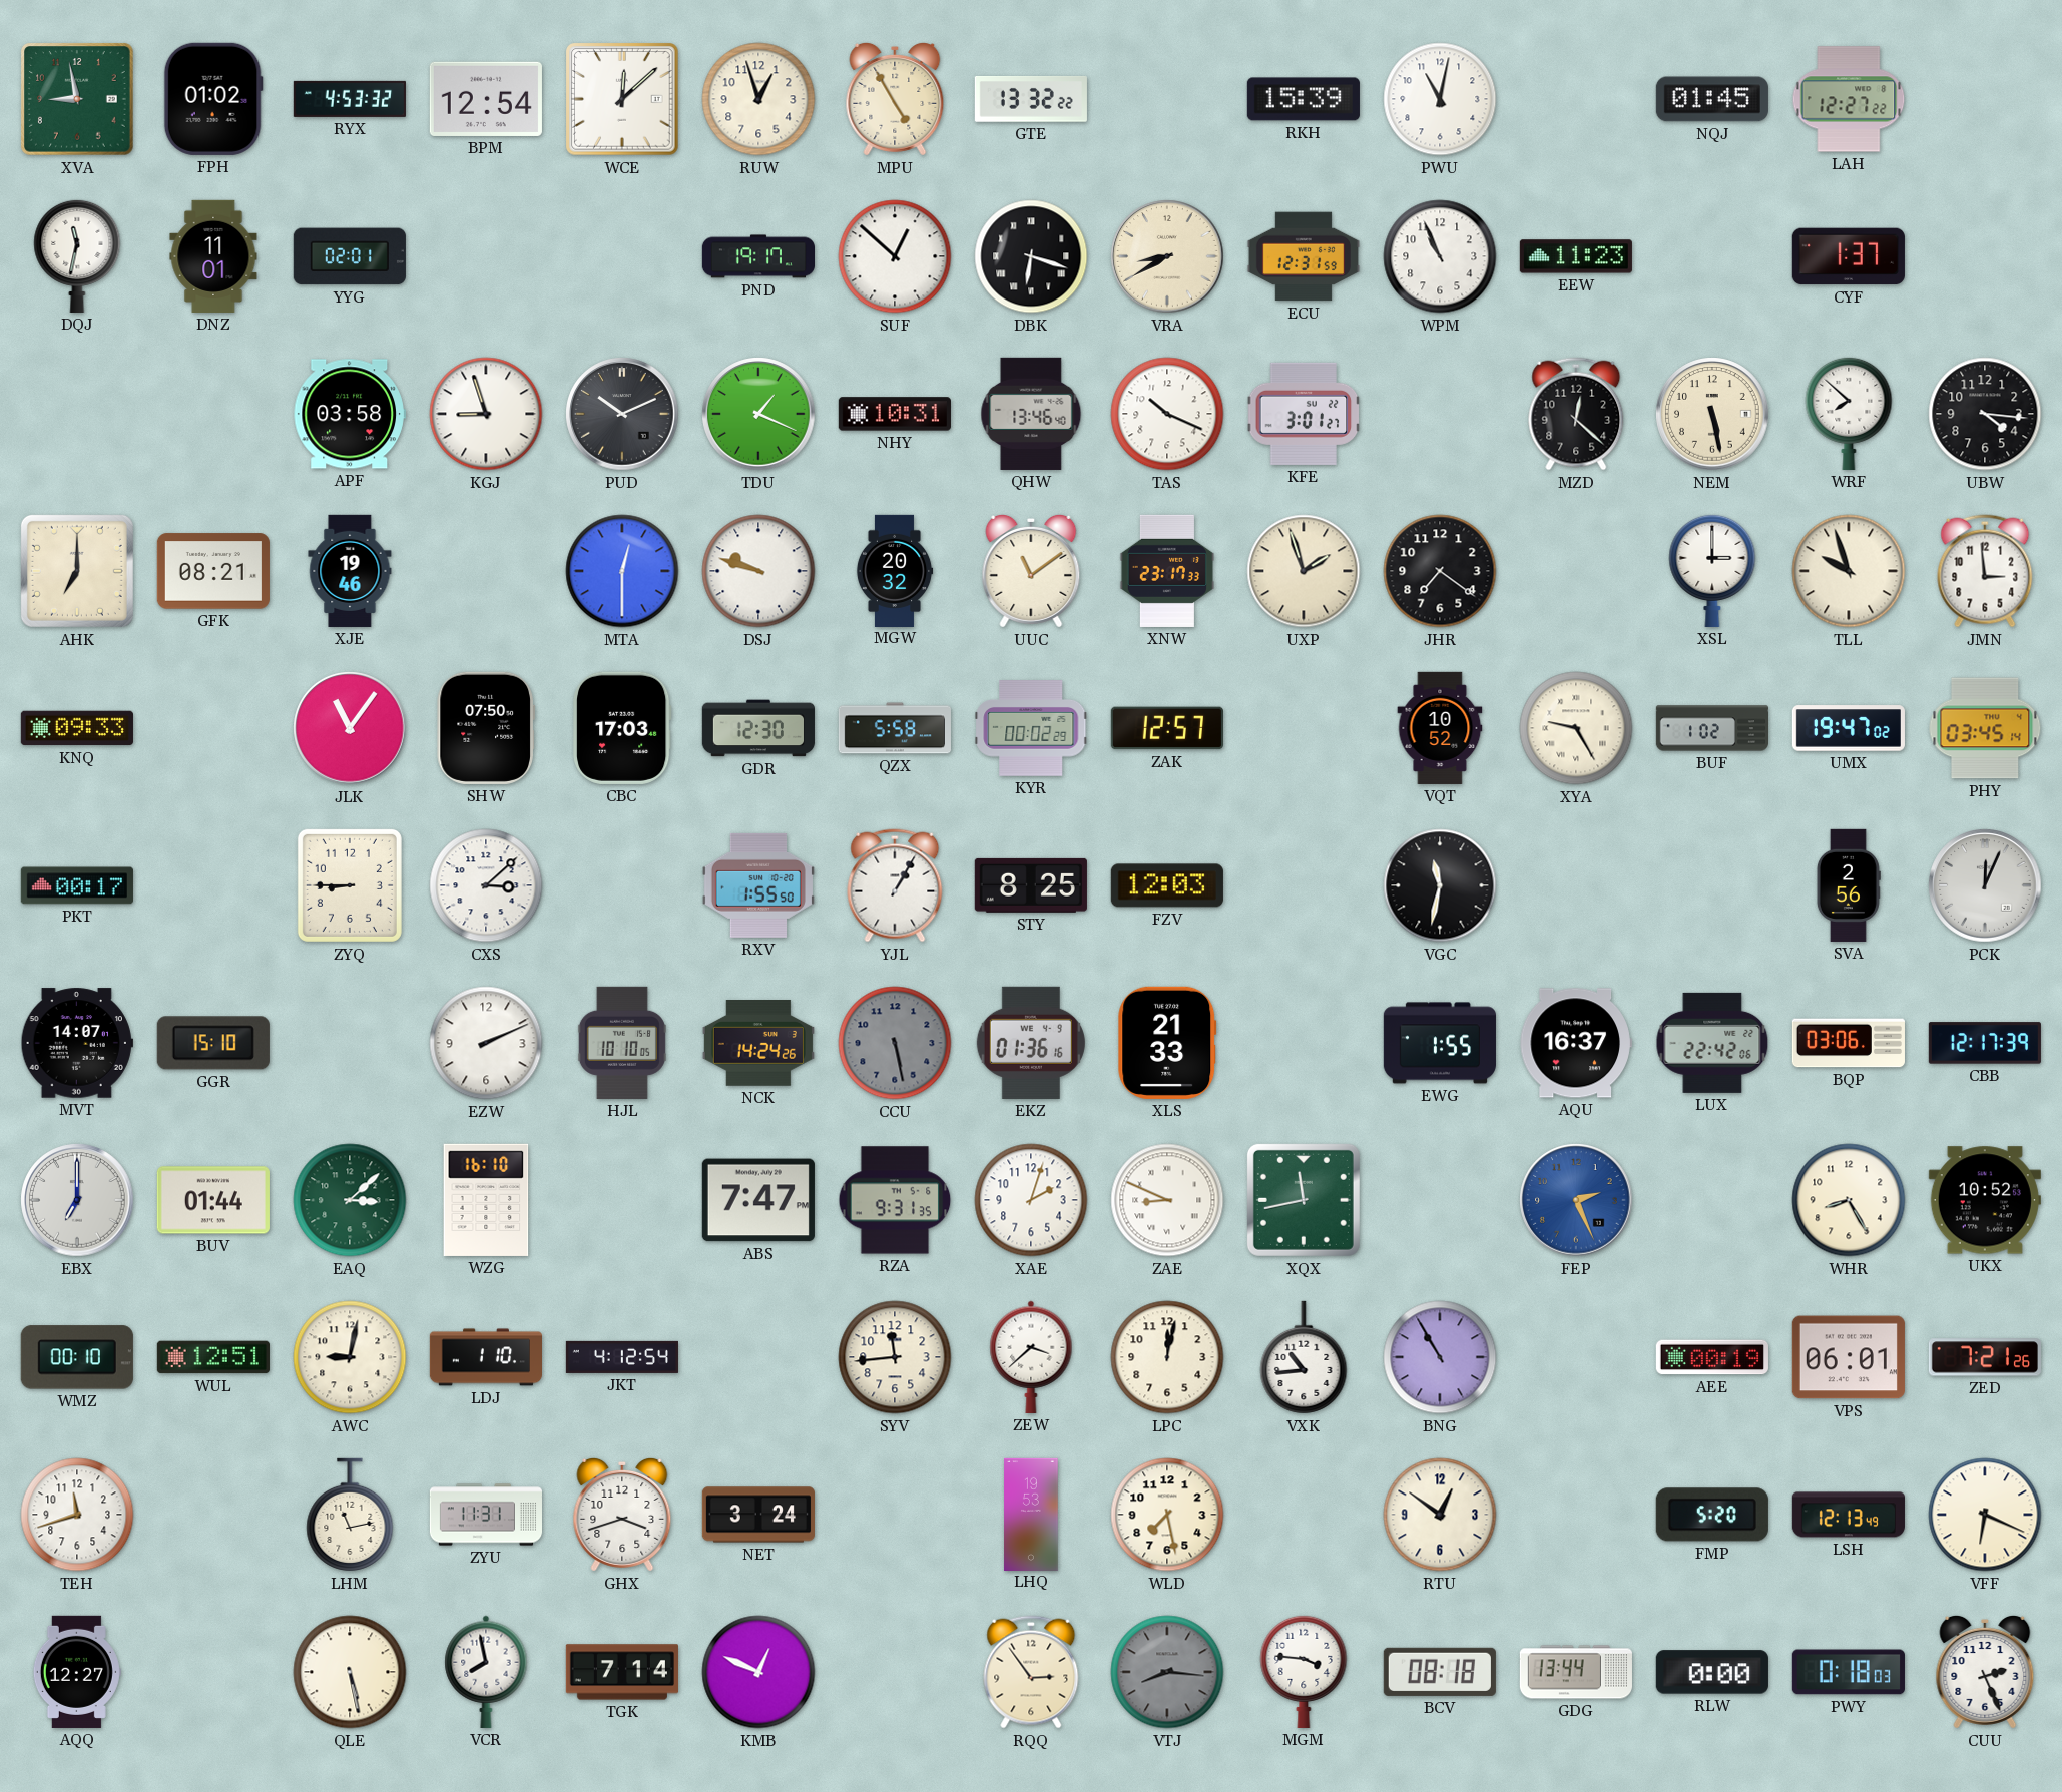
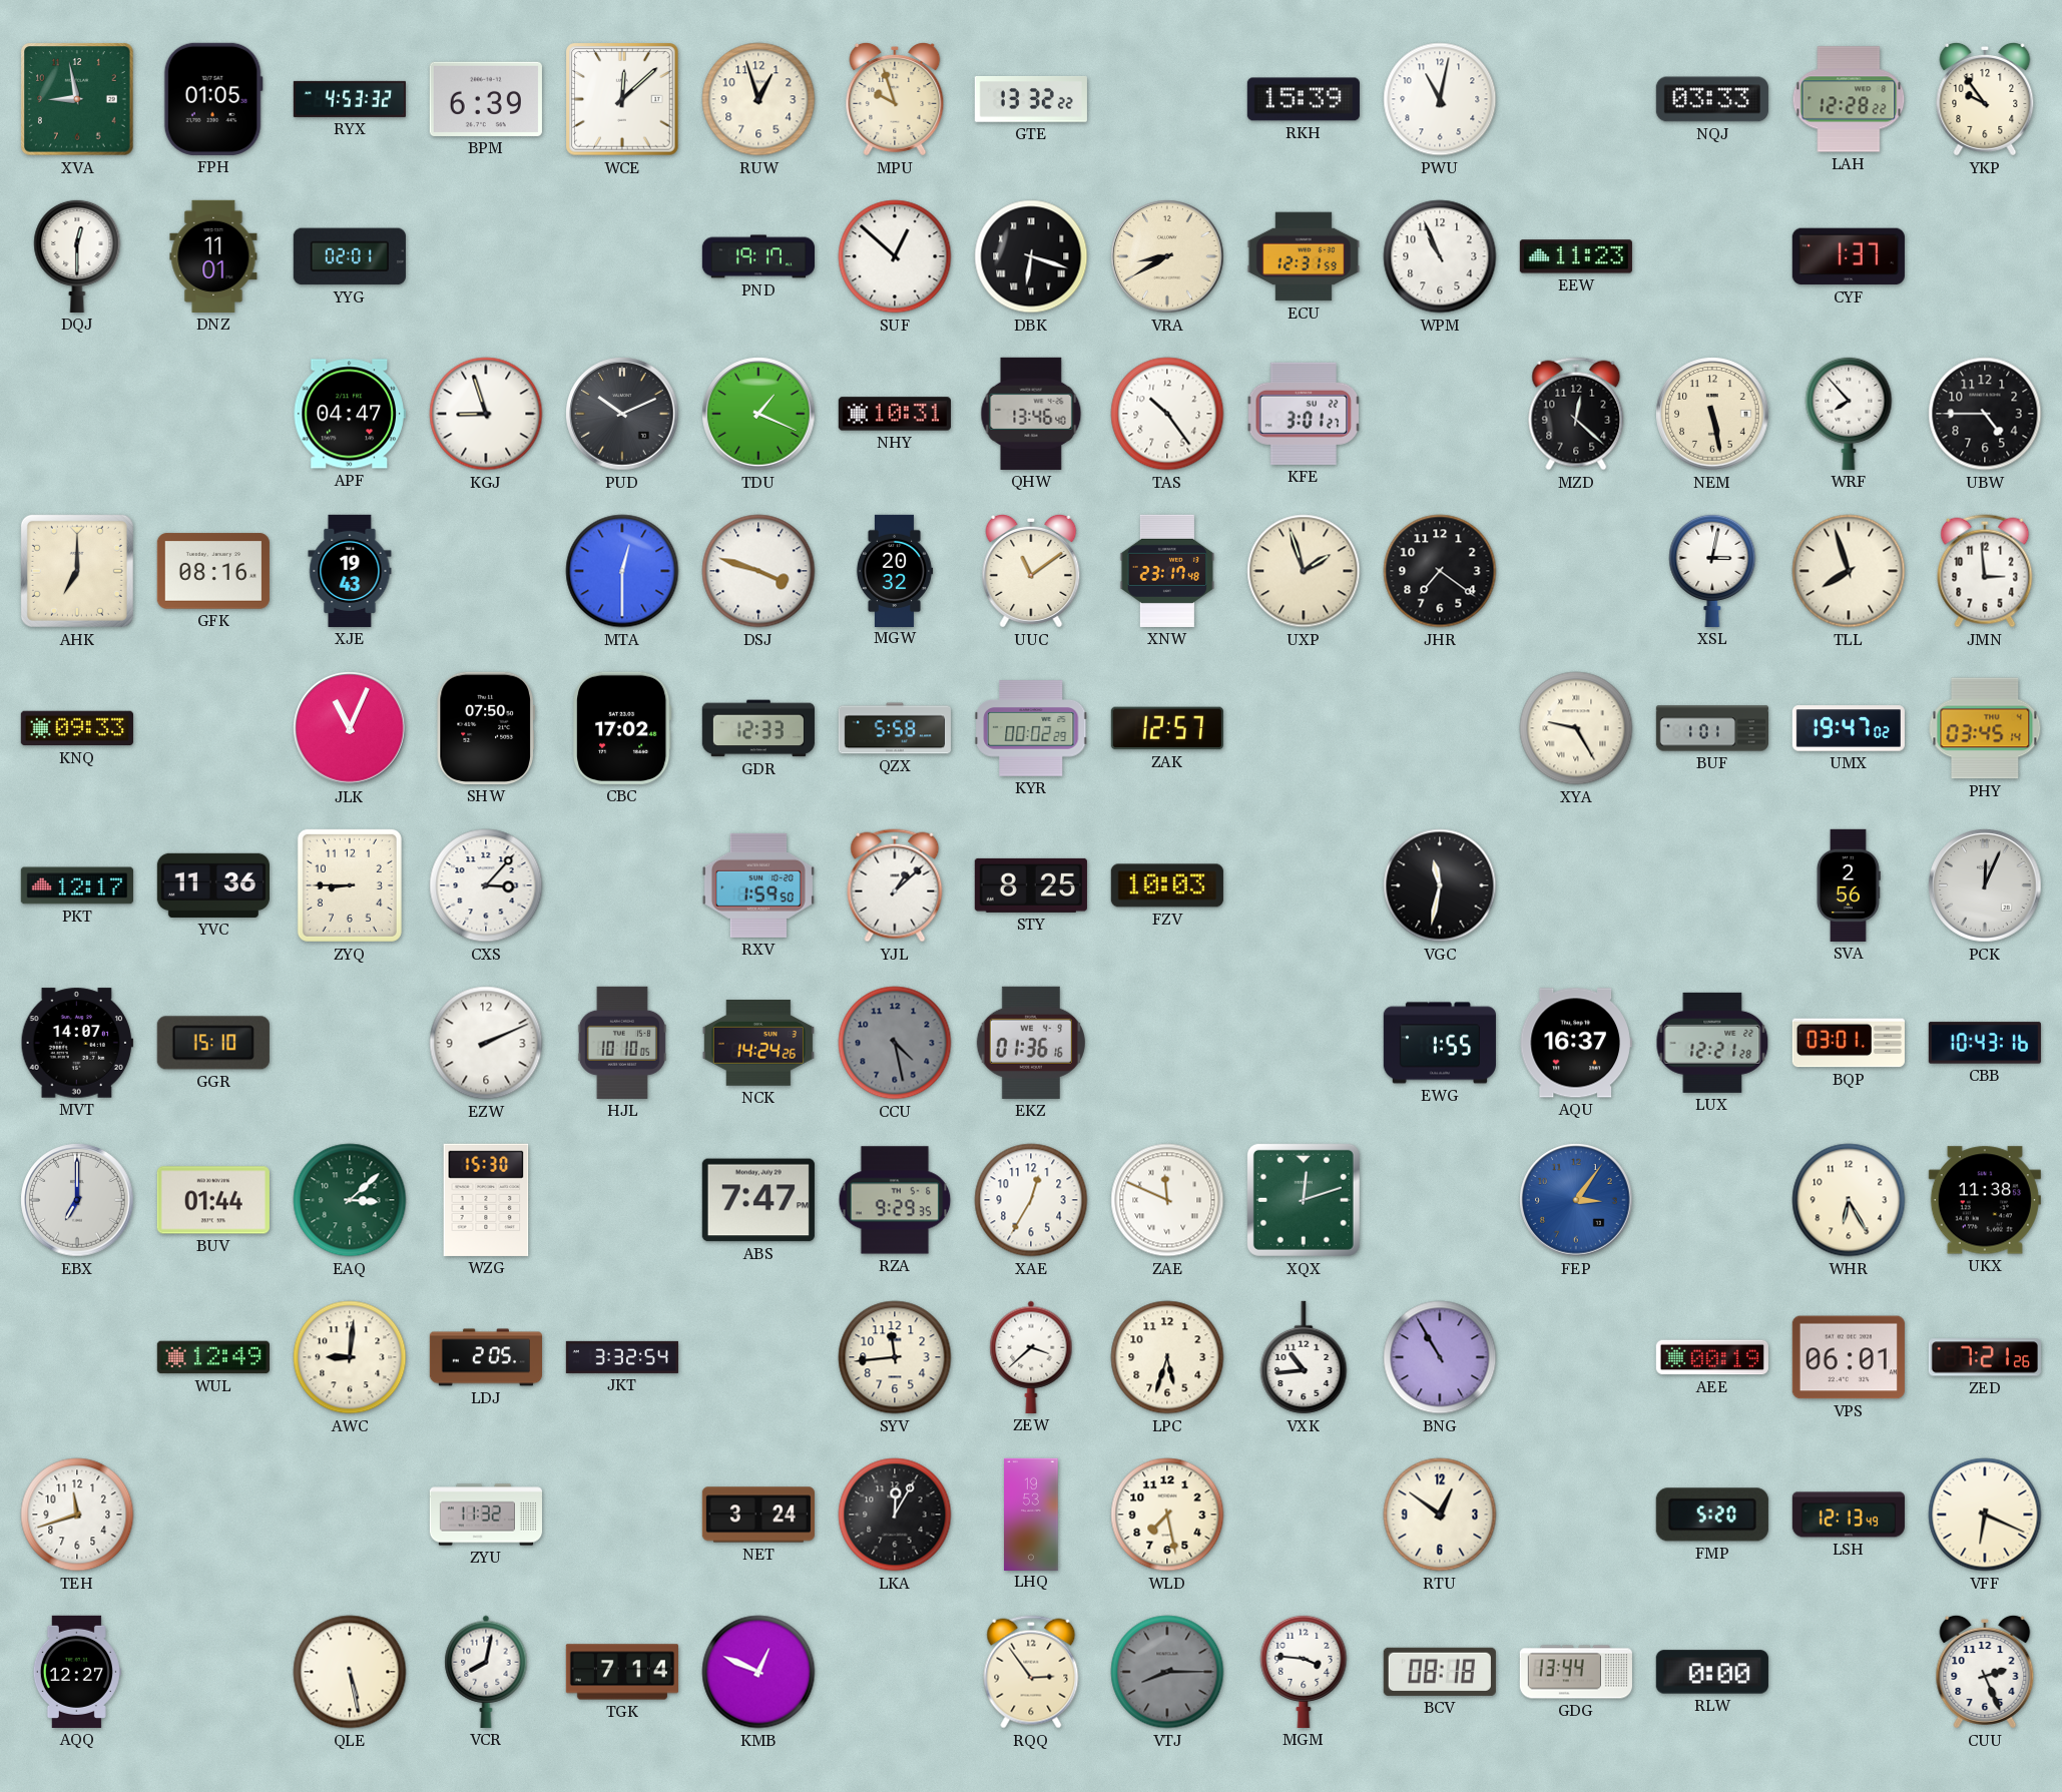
FPH: 01:02 -> 01:05
BPM: 12:54 -> 6:39
MPU: 4:55 -> 9:57
NQJ: 01:45 -> 03:33
LAH: 12:27 -> 12:28
YKP: none -> 9:54
DQJ: 11:32 -> 12:30
APF: 03:58 -> 04:47
TAS: 10:19 -> 10:24
WRF: 7:52 -> 7:53
UBW: 4:16 -> 4:45
GFK: 08:21 -> 08:16
XJE: 19:46 -> 19:43
DSJ: 9:48 -> 3:48
XNW: 23:17:33 -> 23:17:48
XSL: 3:00 -> 3:02
TLL: 9:57 -> 7:57
JLK: 11:06 -> 11:04
CBC: 17:03 -> 17:02
GDR: 12:30 -> 12:33
VQT: 10:52 -> none
BUF: 1:02 -> 1:01
PKT: 00:17 -> 12:17
YVC: none -> 11:36
CXS: 3:08 -> 3:07
RXV: 1:55 -> 1:59
YJL: 1:05 -> 1:08
FZV: 12:03 -> 10:03
CCU: 5:28 -> 4:28
XLS: 21:33 -> none
LUX: 22:42 -> 12:21
BQP: 03:06 -> 03:01
CBB: 12:17 -> 10:43
WZG: 16:10 -> 15:30
RZA: 9:31 -> 9:29
XAE: 2:03 -> 12:35
ZAE: 8:49 -> 11:49
XQX: 11:43 -> 12:12
FEP: 2:26 -> 3:06
WHR: 8:25 -> 6:25
UKX: 10:52 -> 11:38
WMZ: 00:10 -> none
WUL: 12:51 -> 12:49
AWC: 9:02 -> 9:01
LDJ: 1:10 -> 2:05
JKT: 4:12 -> 3:32
LPC: 12:02 -> 5:33
LHM: 11:13 -> none
ZYU: 11:31 -> 11:32
GHX: 3:42 -> none
LKA: none -> 12:05
VCR: 7:58 -> 8:02
VTJ: 8:16 -> 8:15
PWY: 0:18 -> none
